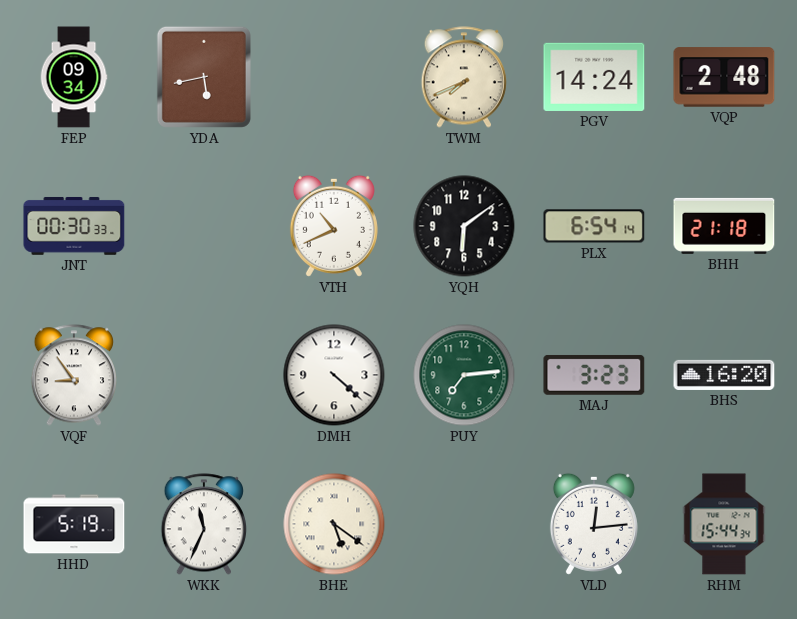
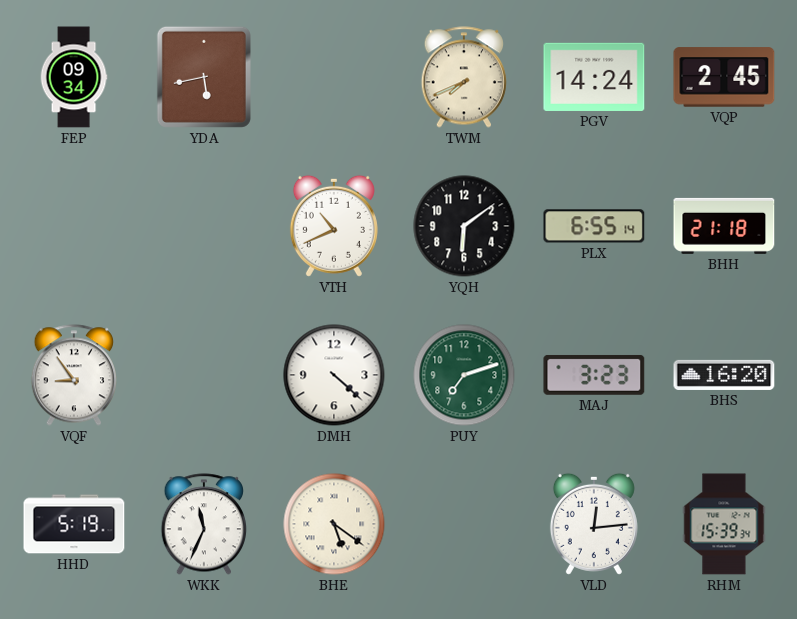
VQP: 2:48 -> 2:45
JNT: 00:30 -> none
PLX: 6:54 -> 6:55
PUY: 7:14 -> 7:12
RHM: 15:44 -> 15:39
